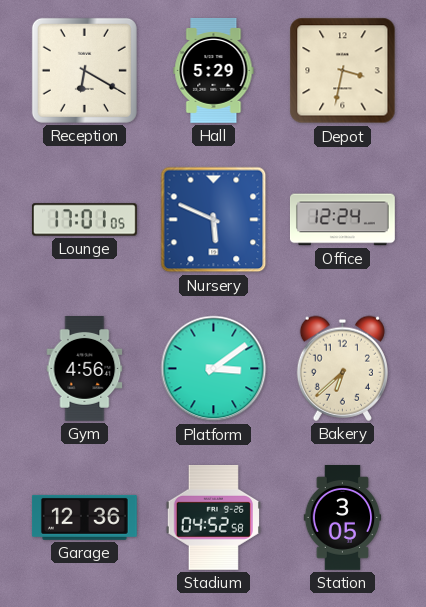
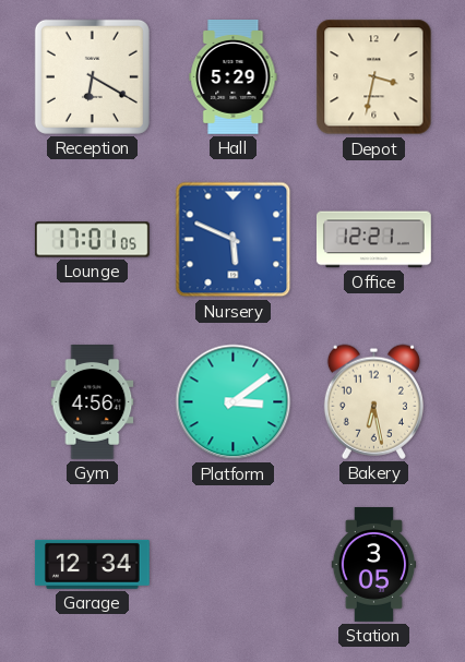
Office: 12:24 -> 12:21
Bakery: 6:38 -> 6:28
Garage: 12:36 -> 12:34
Stadium: 04:52 -> none
